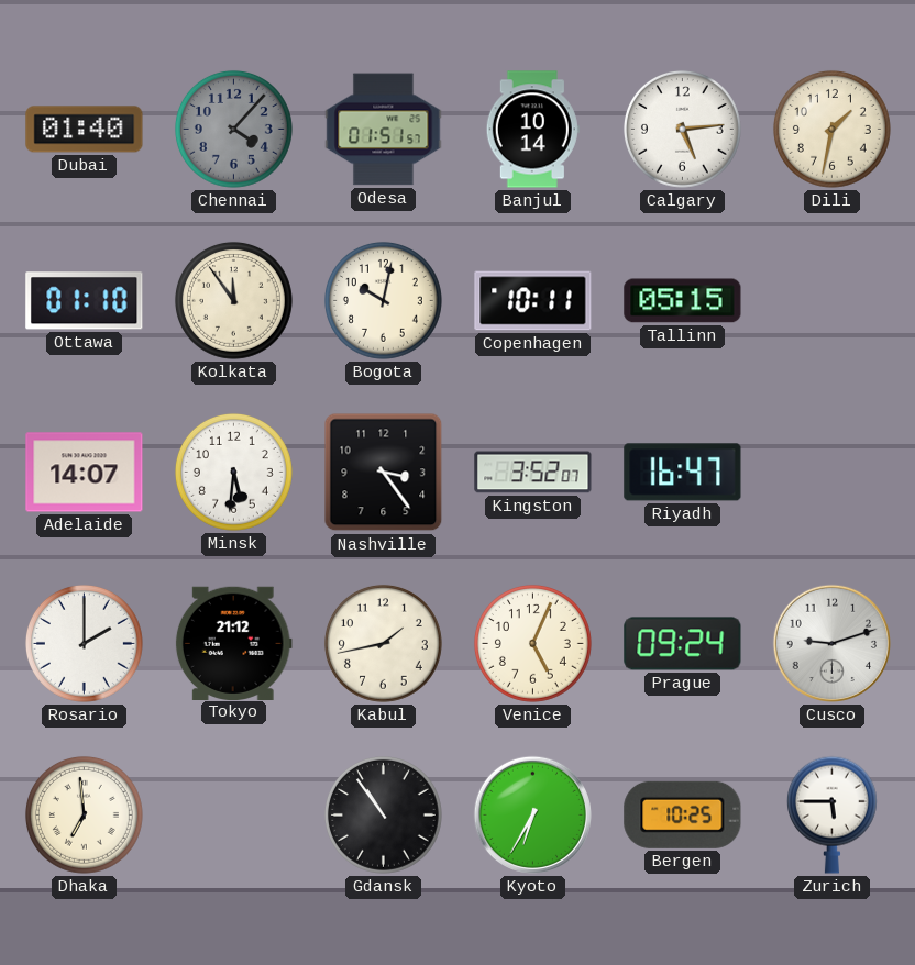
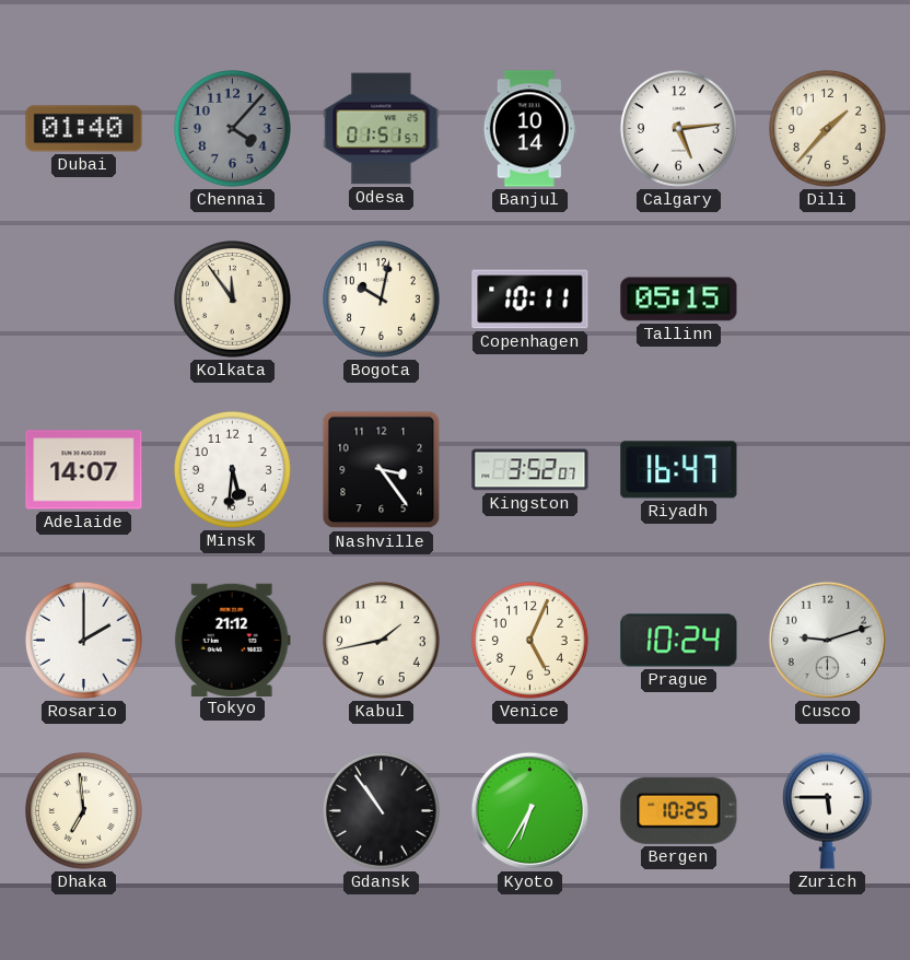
Dili: 1:32 -> 1:37
Ottawa: 01:10 -> none
Prague: 09:24 -> 10:24
